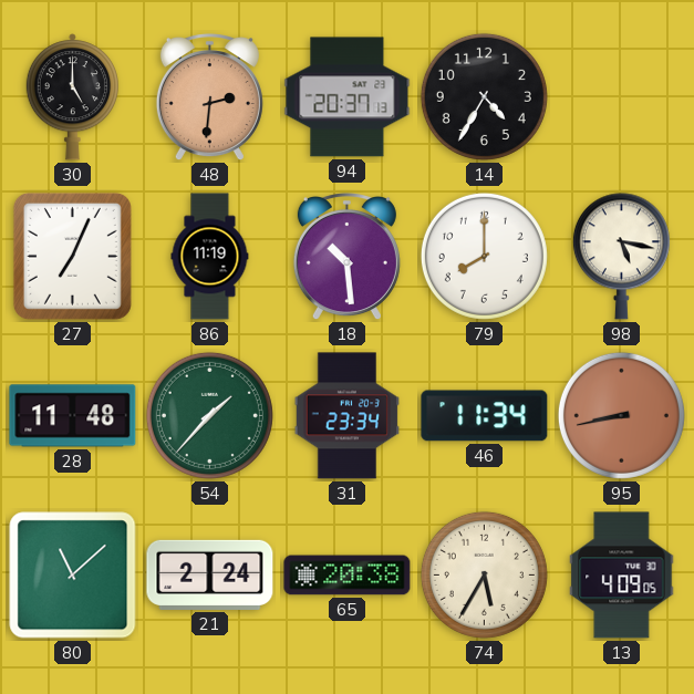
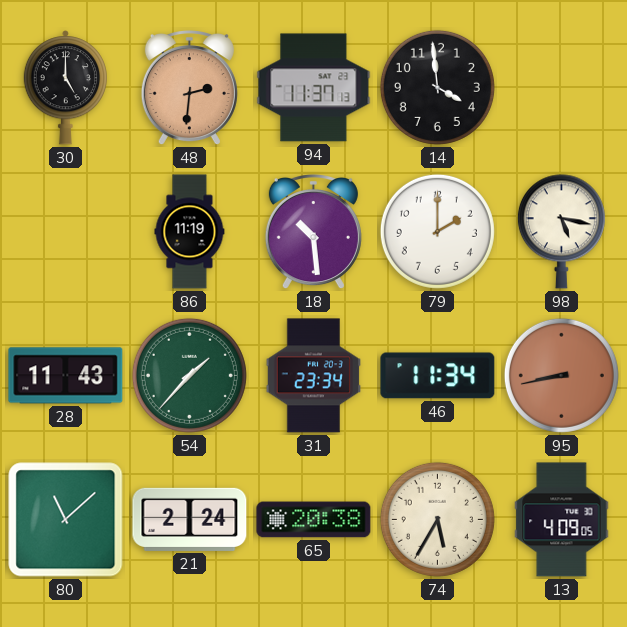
94: 20:37 -> 11:37
14: 4:35 -> 3:59
27: 7:04 -> none
79: 8:00 -> 2:00
28: 11:48 -> 11:43
